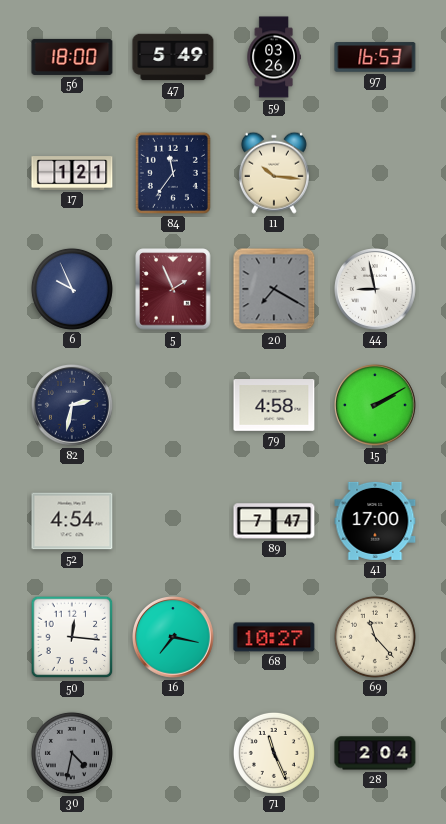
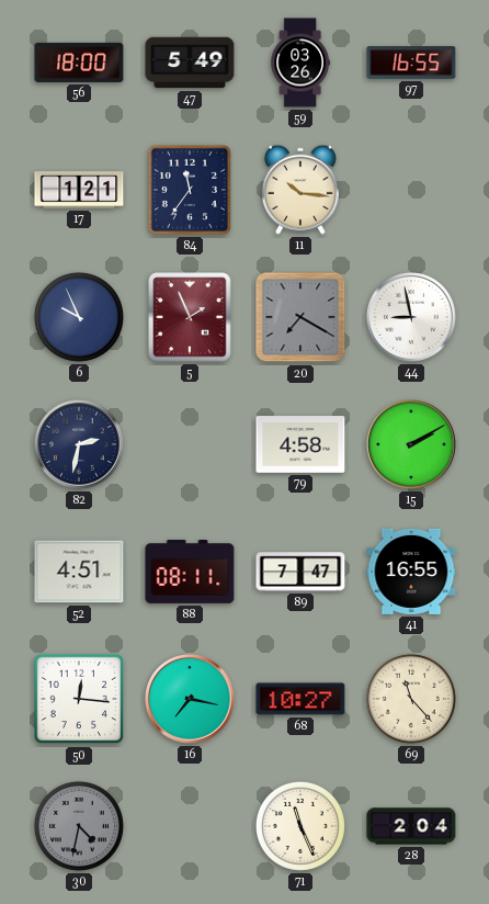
97: 16:53 -> 16:55
52: 4:54 -> 4:51
88: none -> 08:11
41: 17:00 -> 16:55
